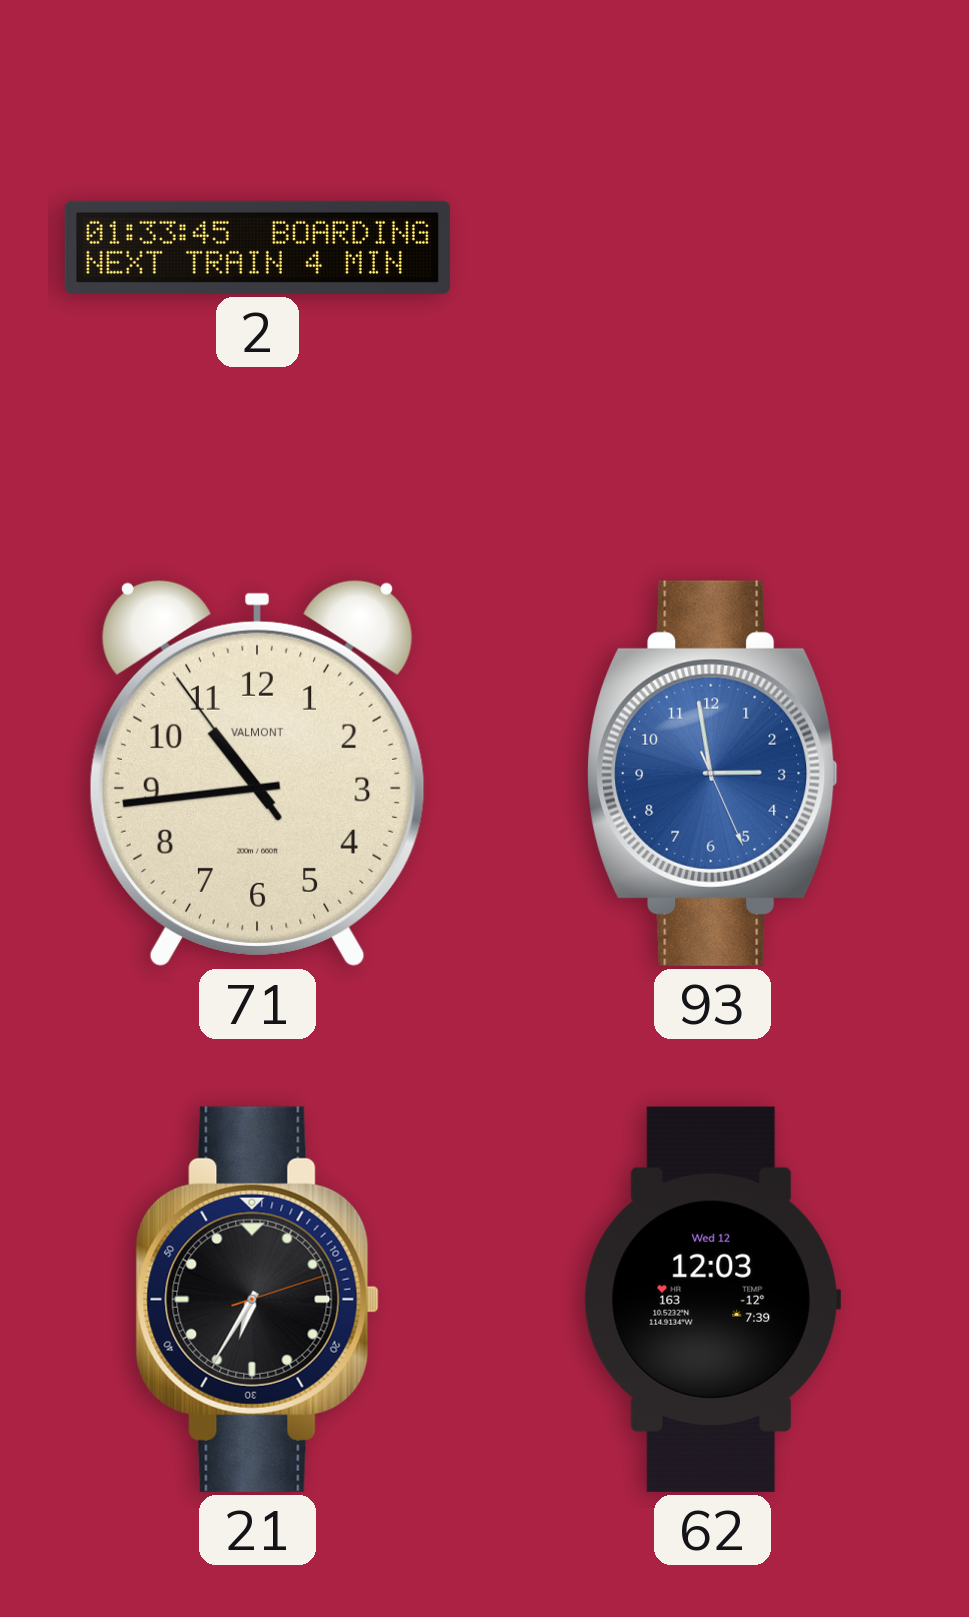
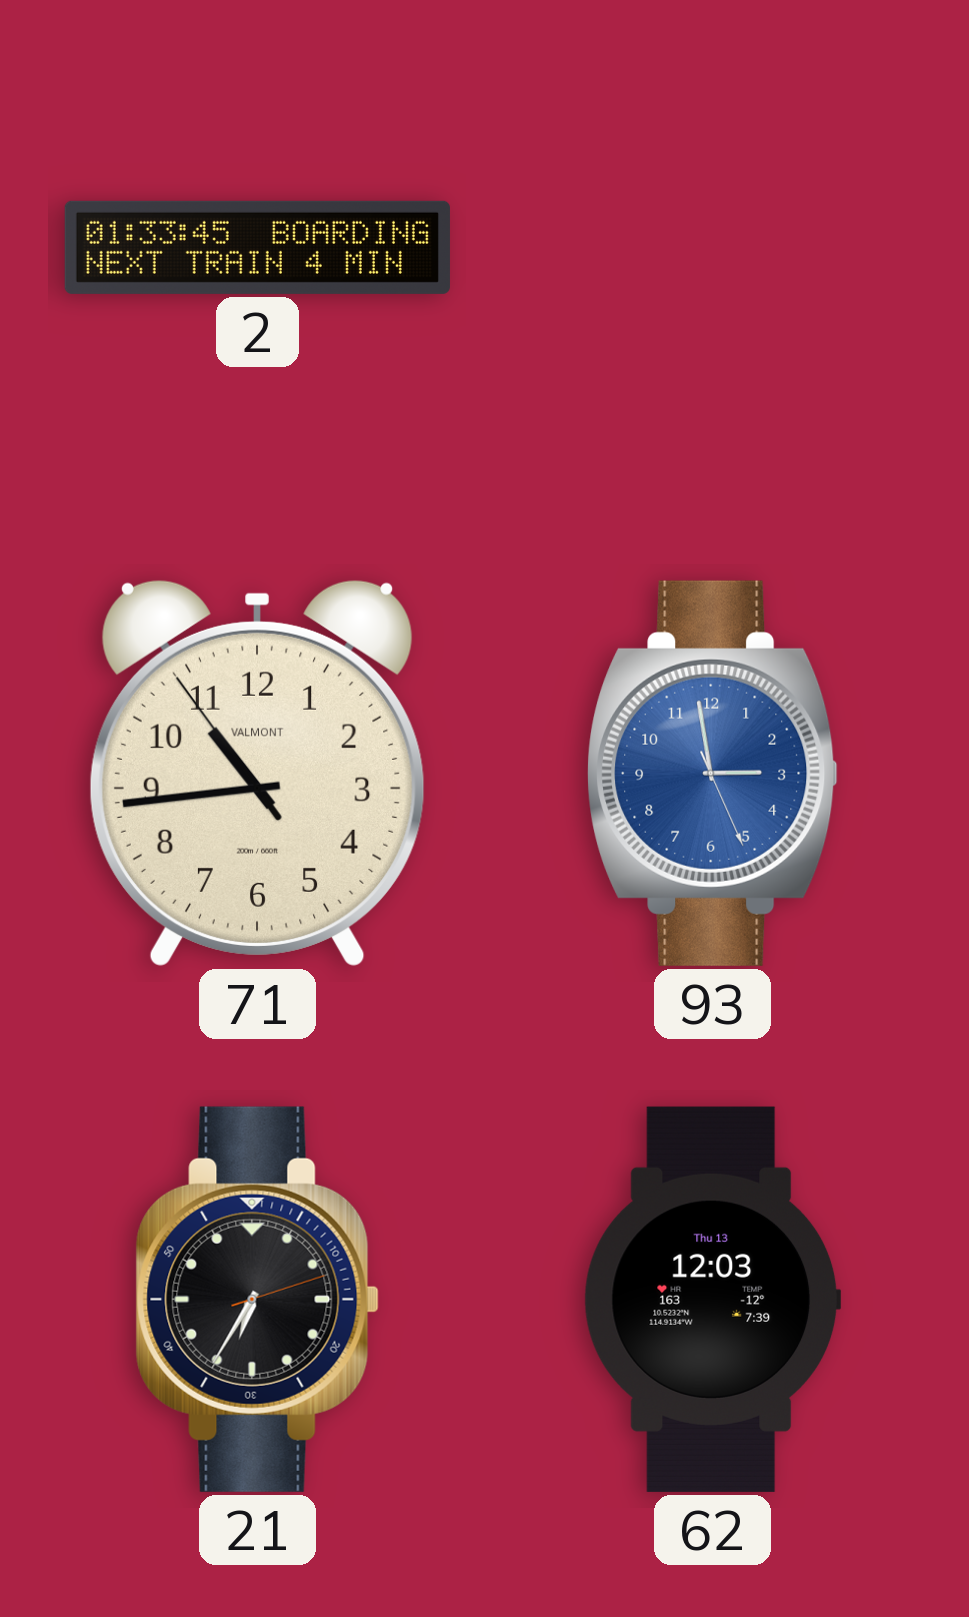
62 date: Wed 12 -> Thu 13
